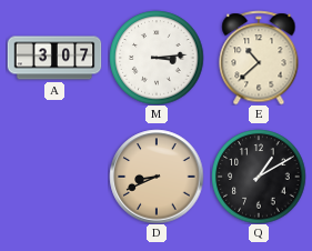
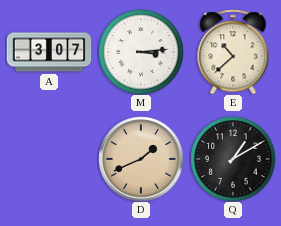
D: 8:41 -> 1:41
